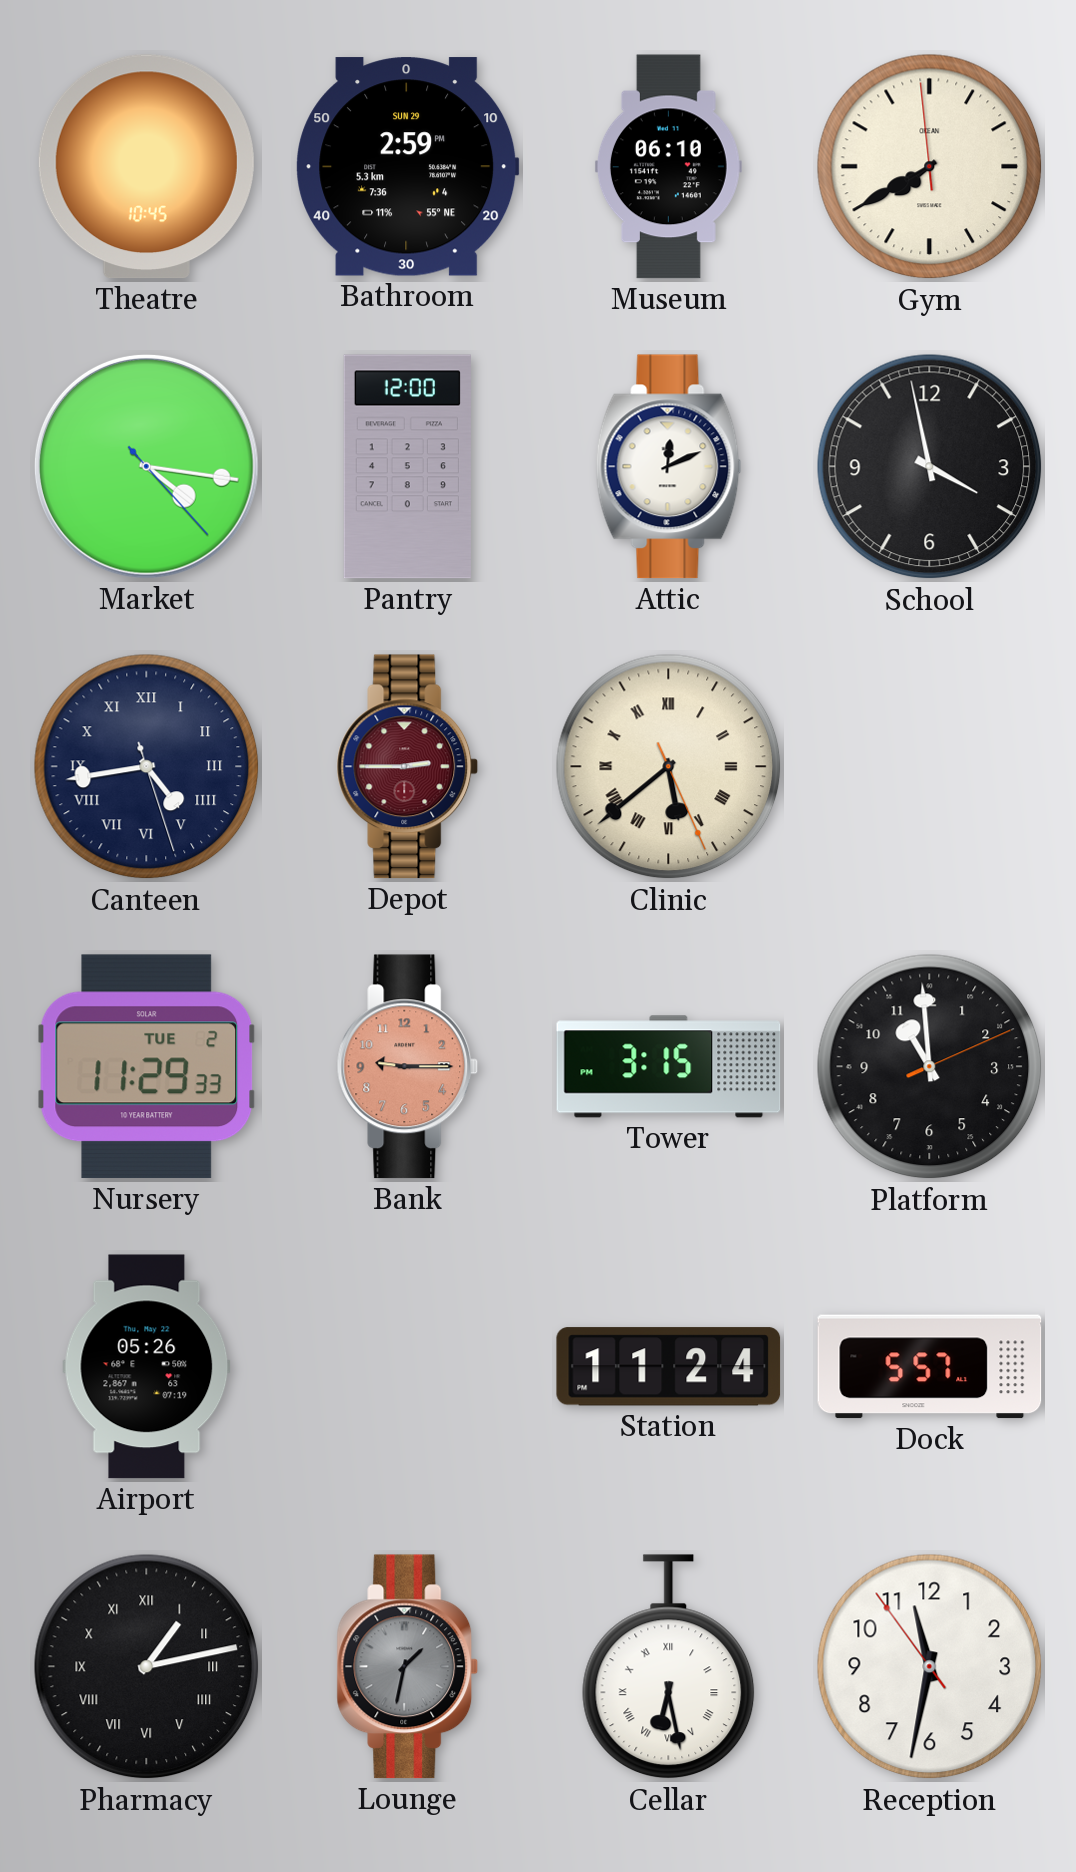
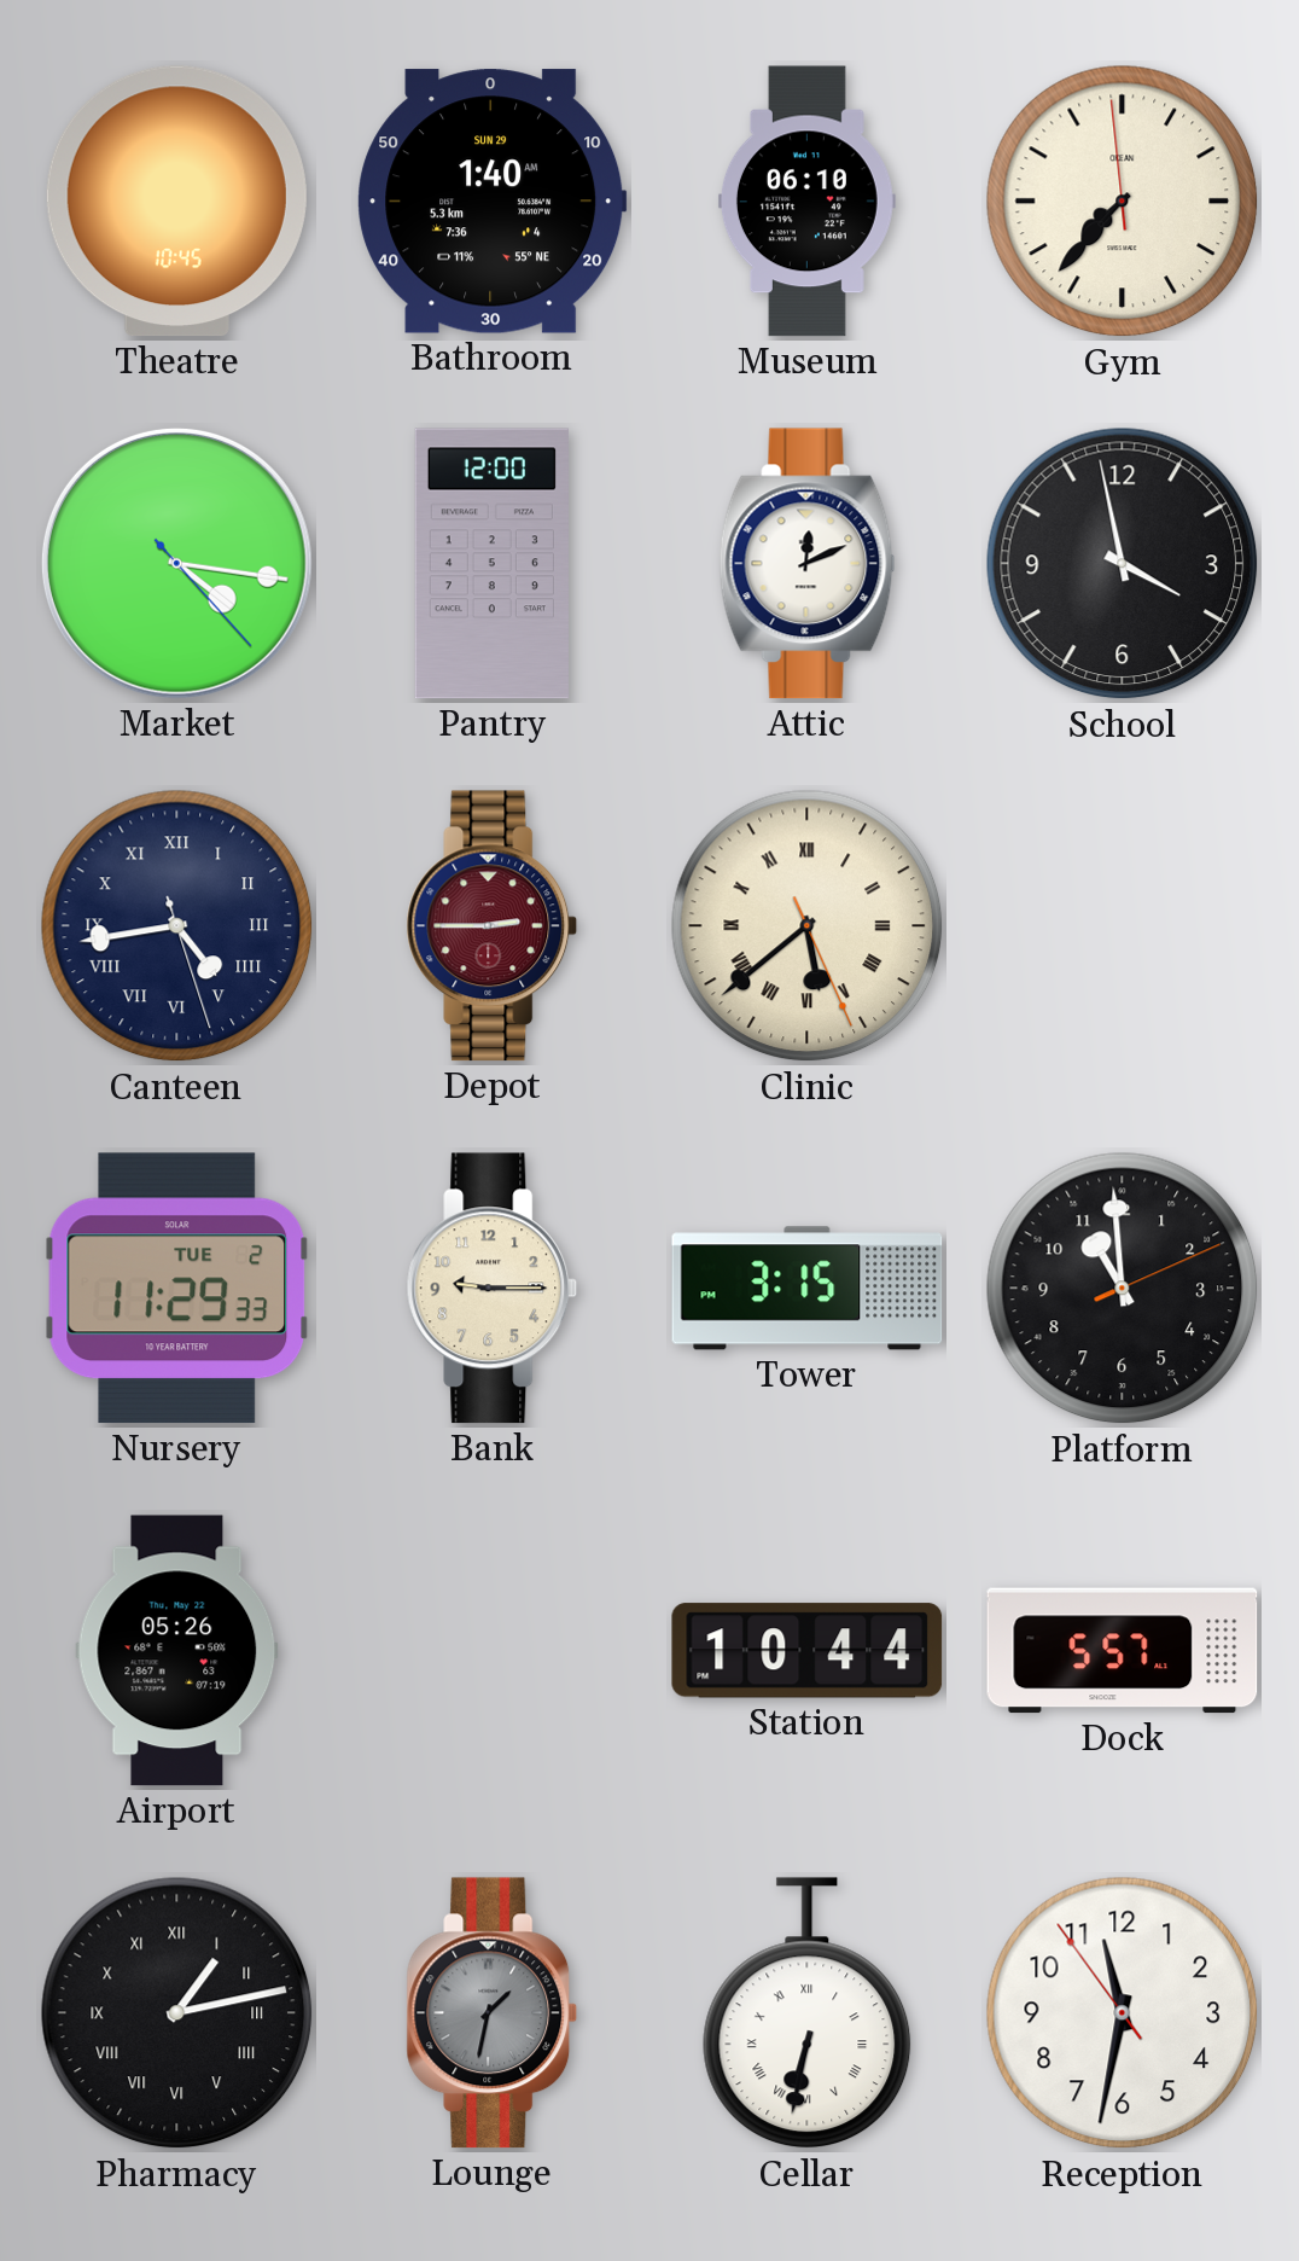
Bathroom: 2:59 -> 1:40
Gym: 7:39 -> 7:36
Bank dial: salmon -> cream
Station: 11:24 -> 10:44
Cellar: 6:28 -> 6:32
